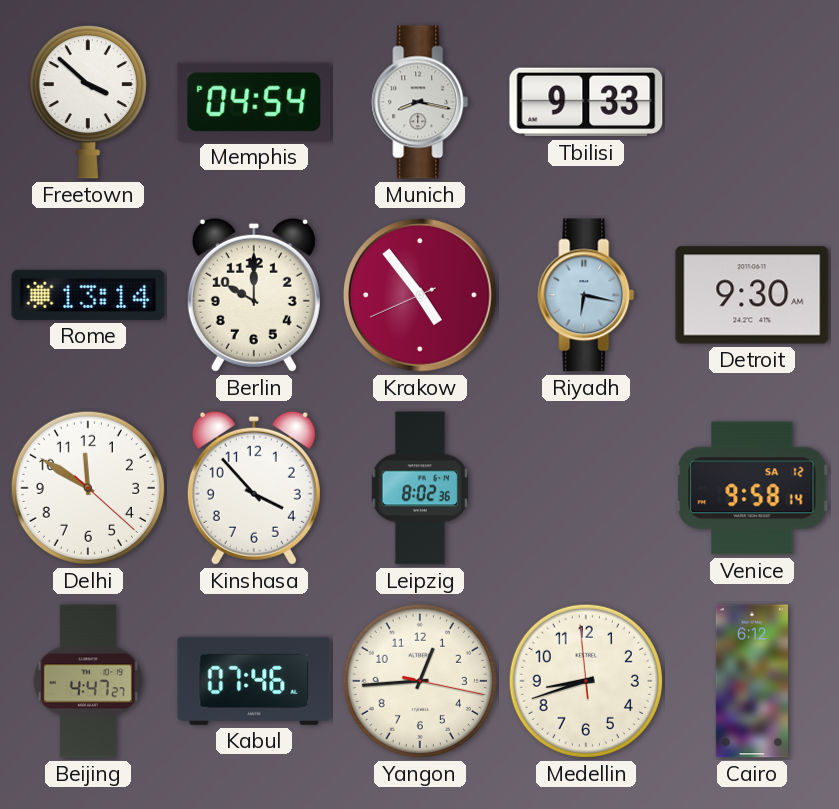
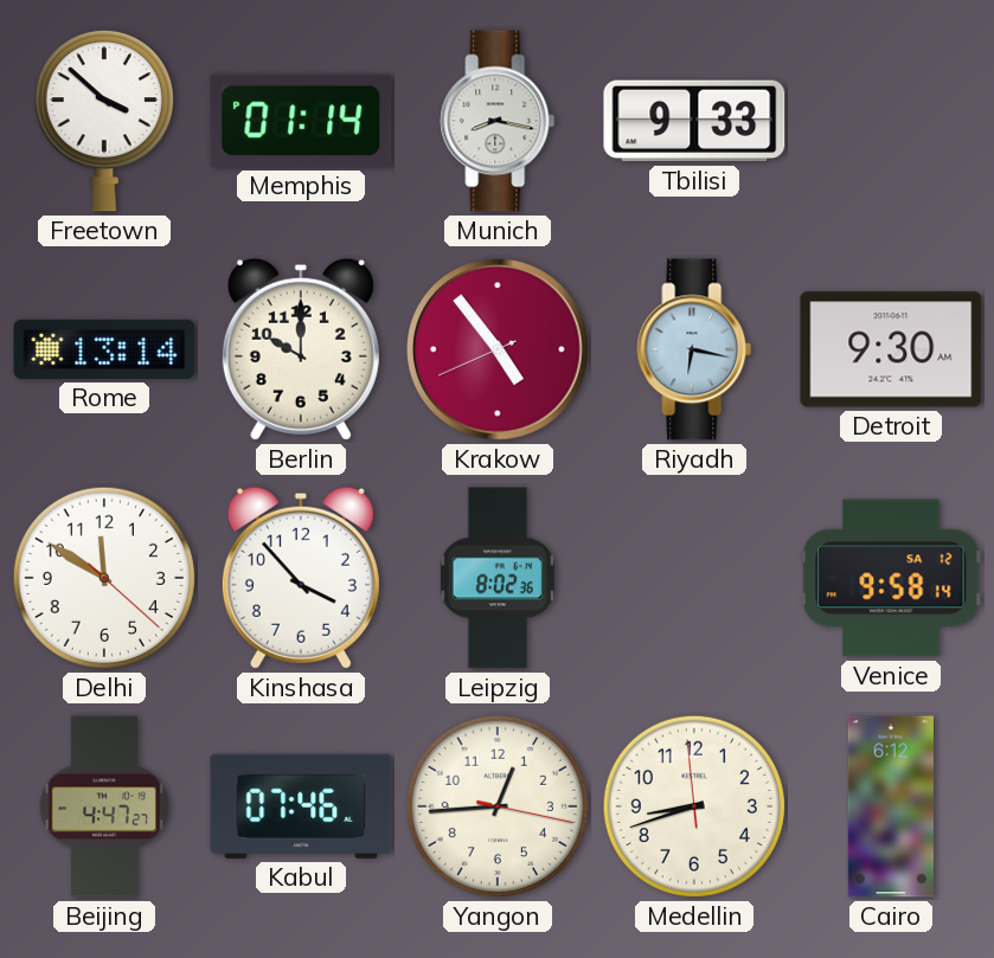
Memphis: 04:54 -> 01:14
